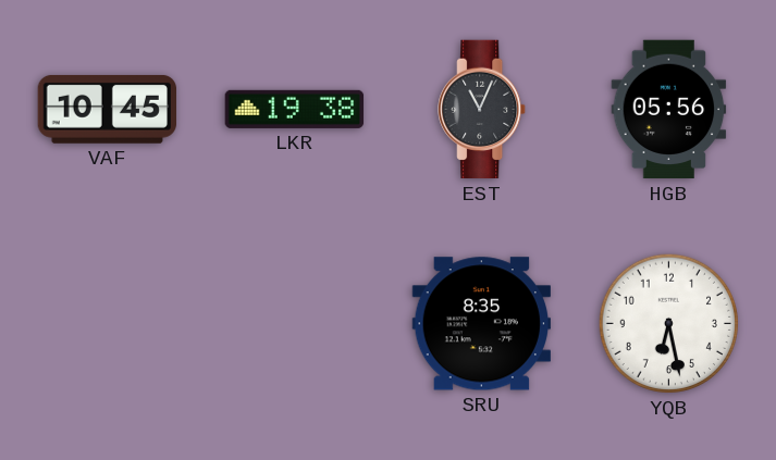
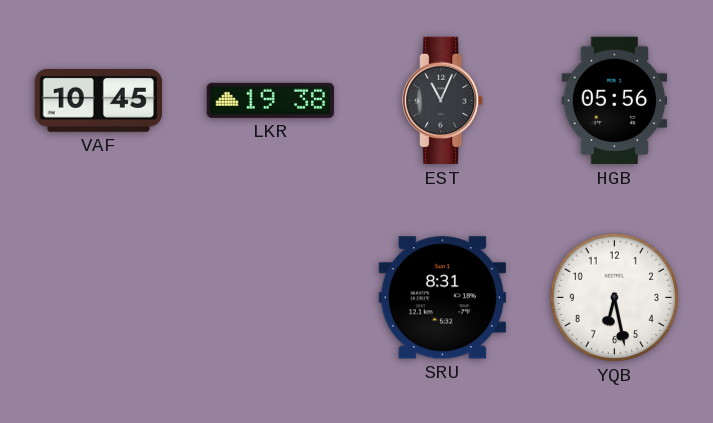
SRU: 8:35 -> 8:31
